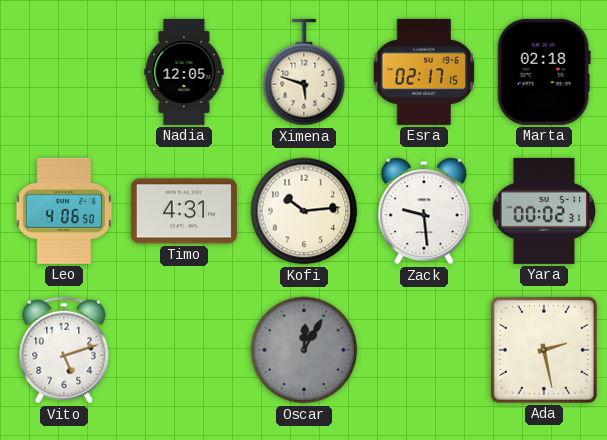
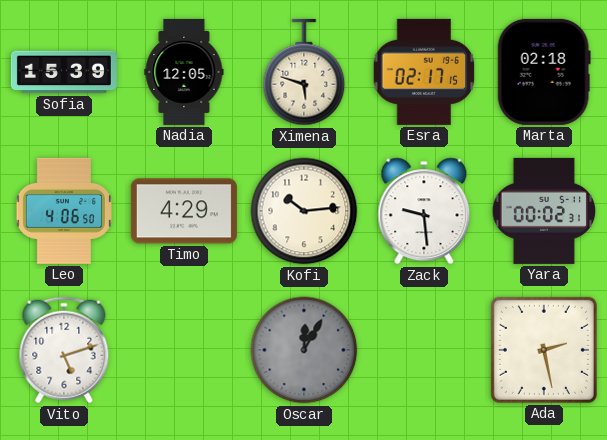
Sofia: none -> 15:39
Timo: 4:31 -> 4:29
